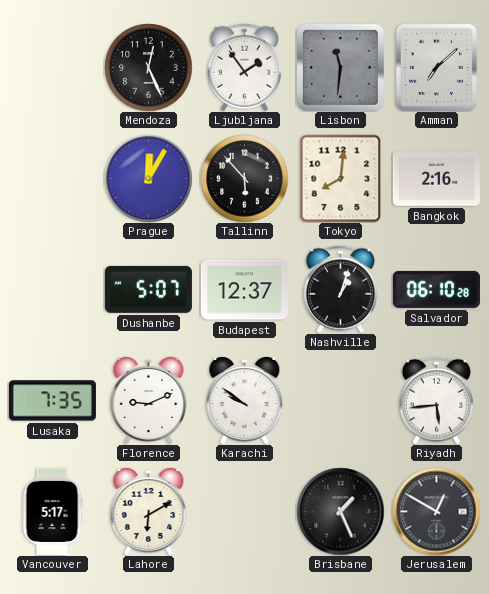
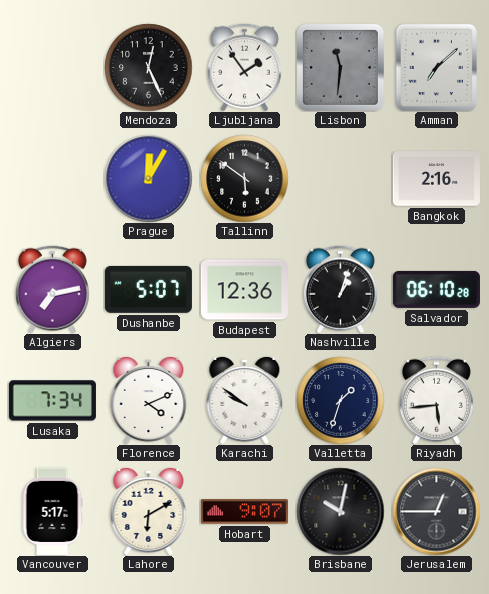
Tallinn: 5:53 -> 5:51
Tokyo: 8:01 -> none
Algiers: none -> 7:13
Budapest: 12:37 -> 12:36
Lusaka: 7:35 -> 7:34
Florence: 9:11 -> 4:11
Valletta: none -> 1:33
Hobart: none -> 9:07
Brisbane: 1:26 -> 10:02
Jerusalem: 12:50 -> 12:45
